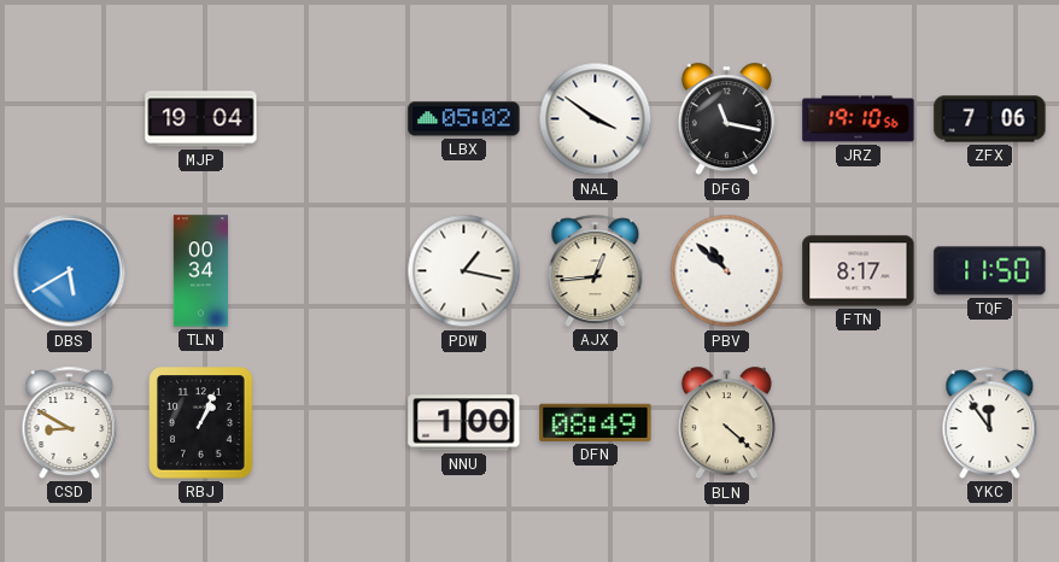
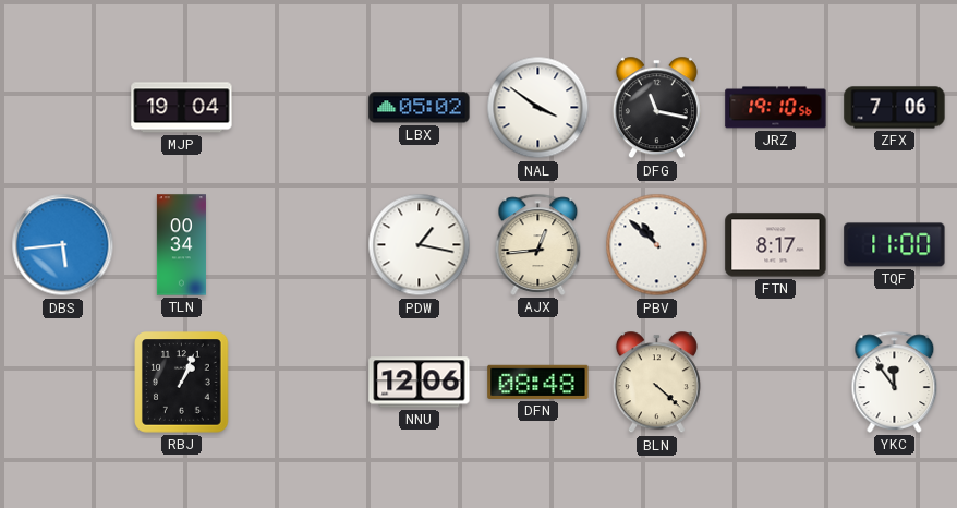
DBS: 5:40 -> 5:44
TQF: 11:50 -> 11:00
CSD: 8:50 -> none
NNU: 1:00 -> 12:06
DFN: 08:49 -> 08:48
